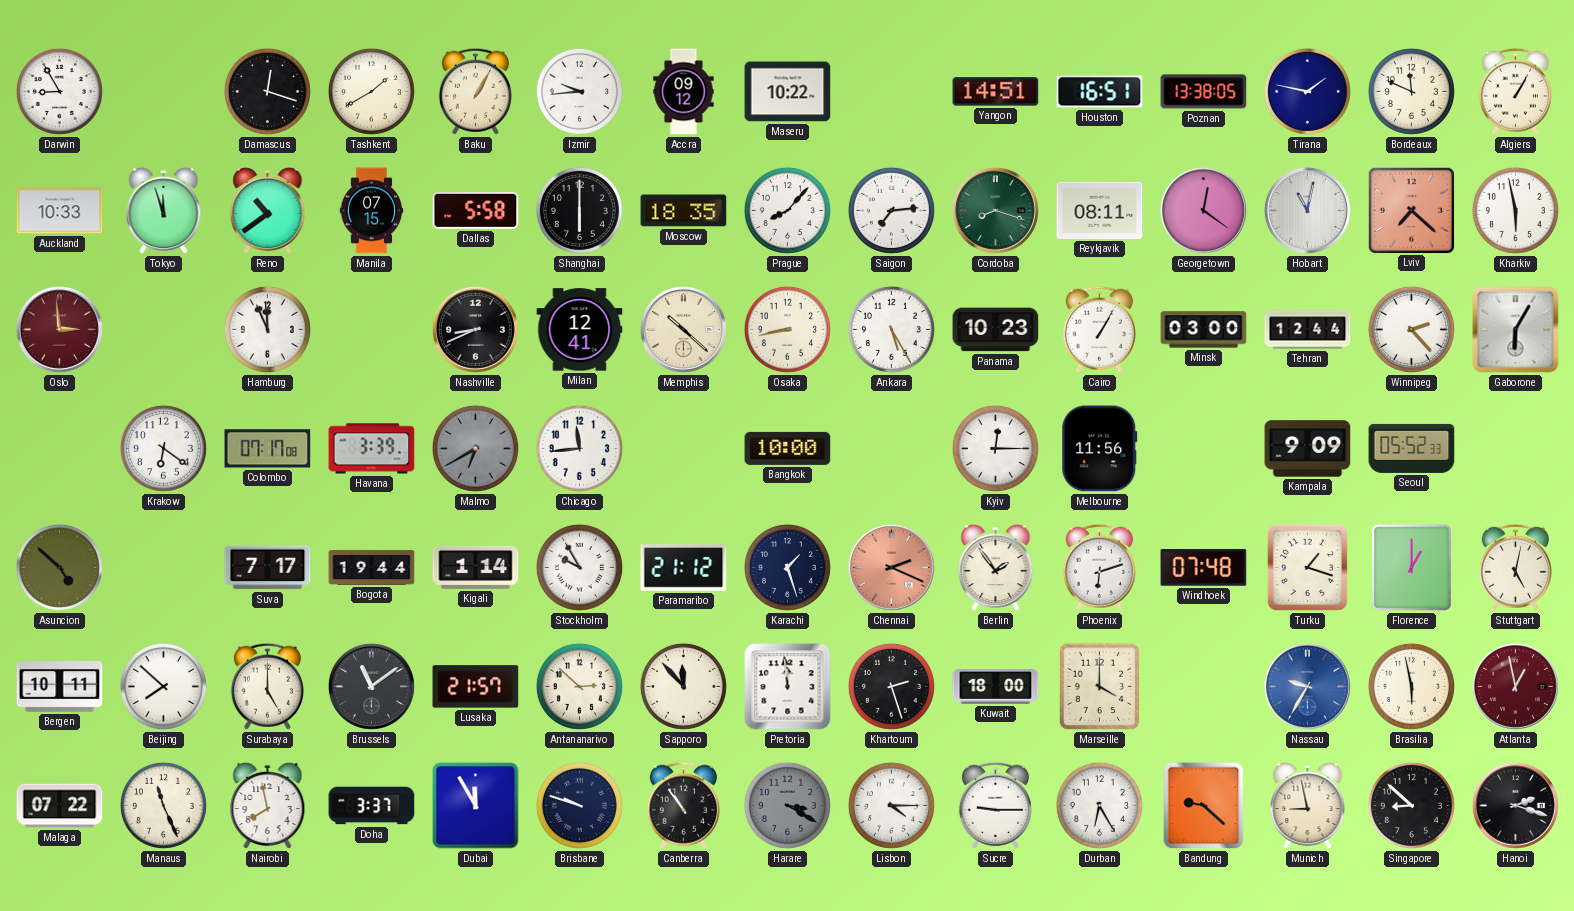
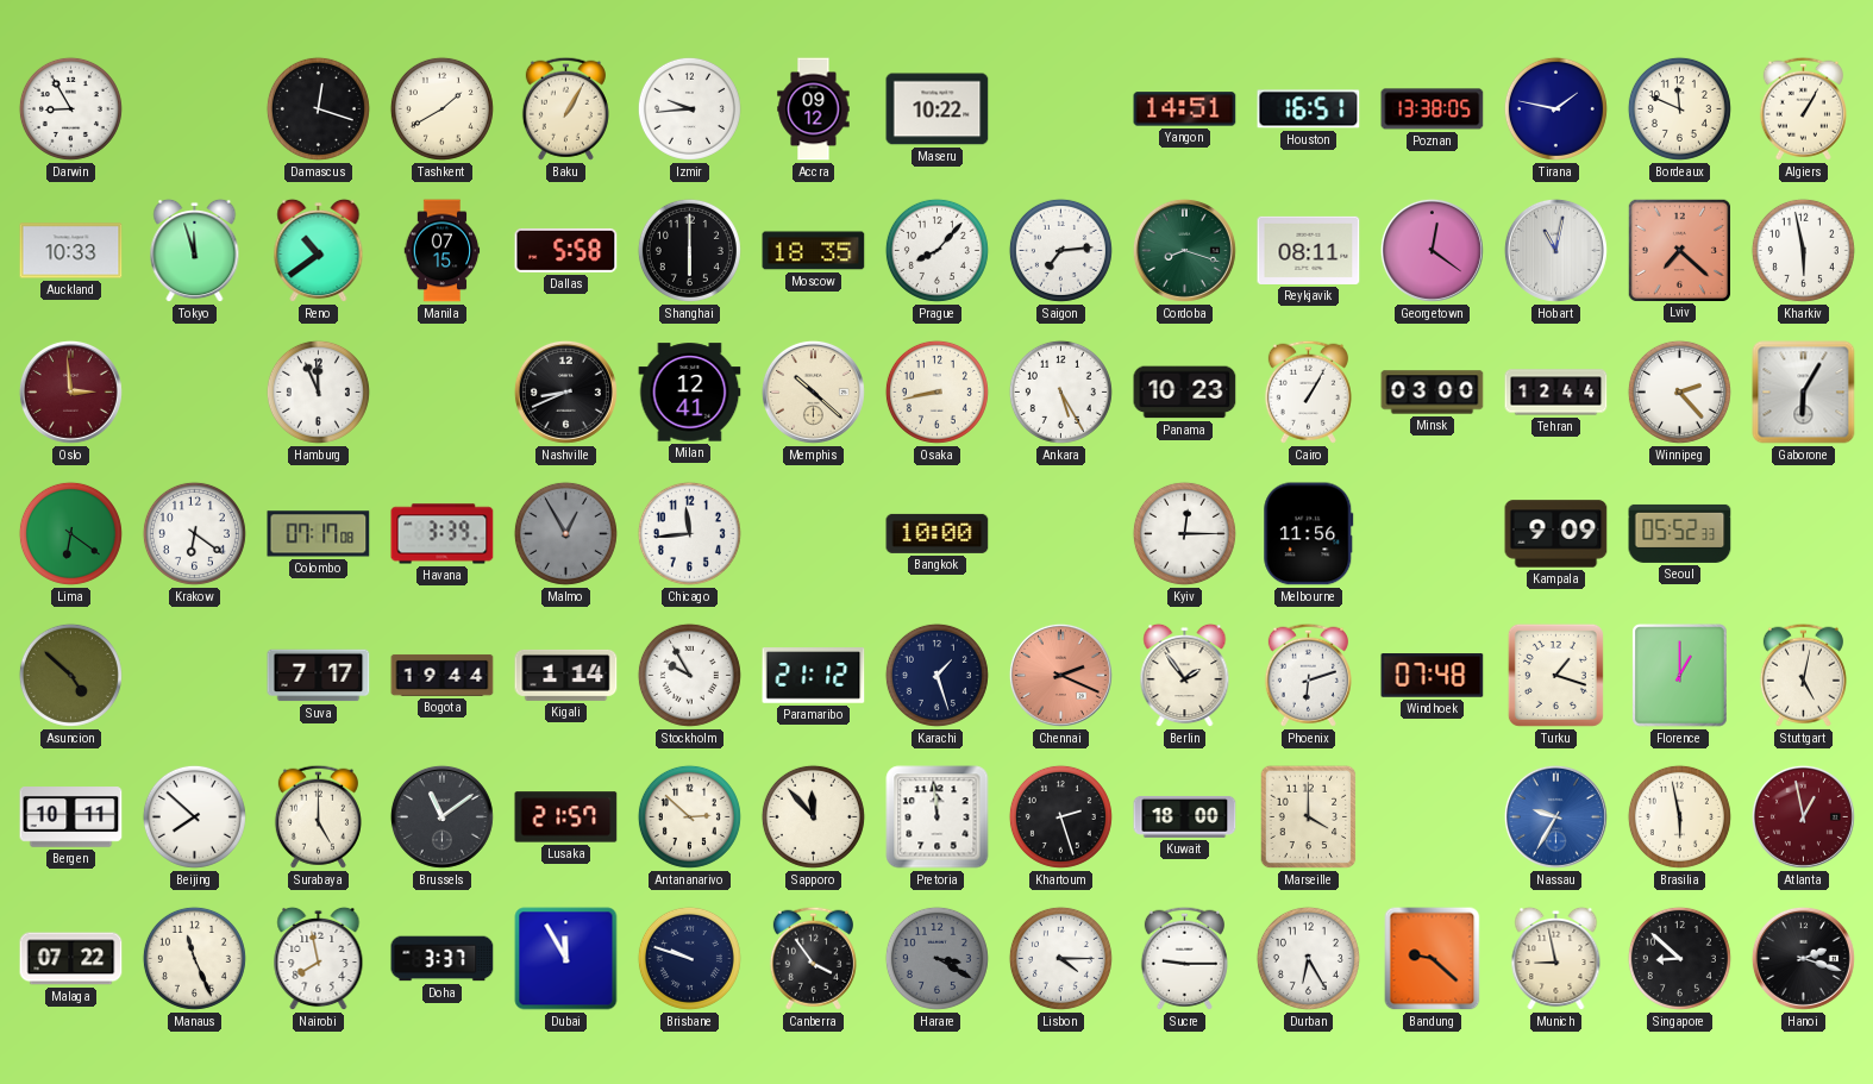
Lima: none -> 6:21
Malmo: 6:40 -> 12:55
Canberra: 10:54 -> 3:54
